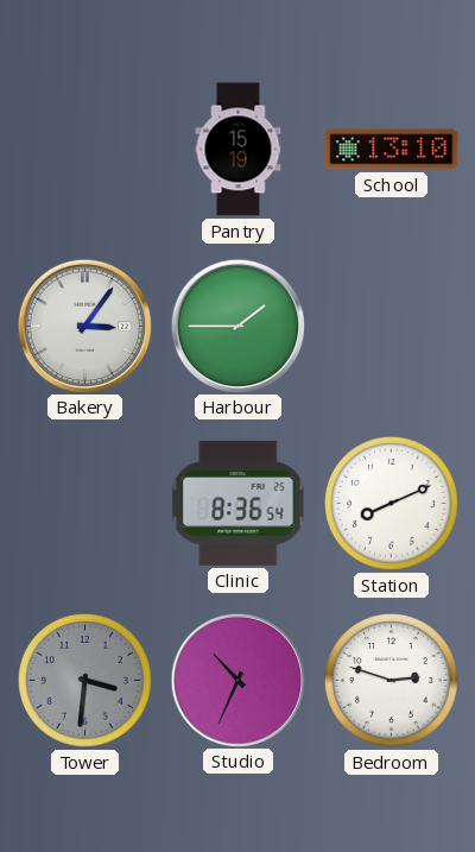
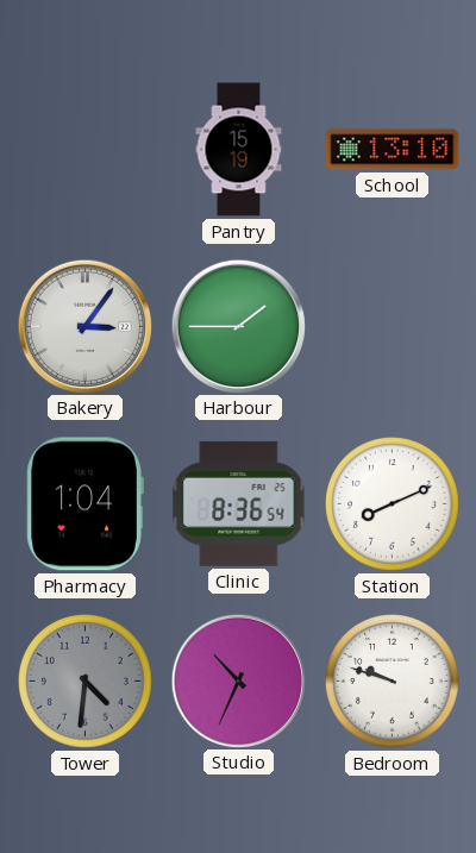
Pharmacy: none -> 1:04
Tower: 3:31 -> 4:31
Bedroom: 2:48 -> 9:48
